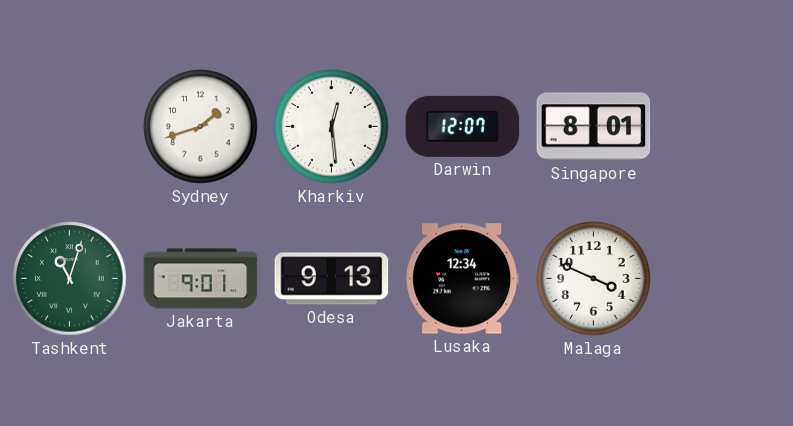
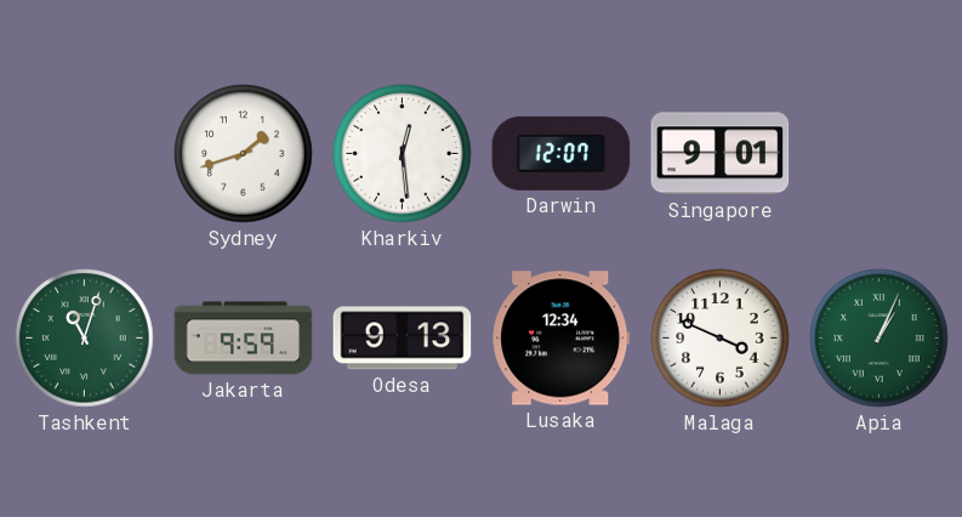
Singapore: 8:01 -> 9:01
Jakarta: 9:01 -> 9:59
Apia: none -> 1:04
